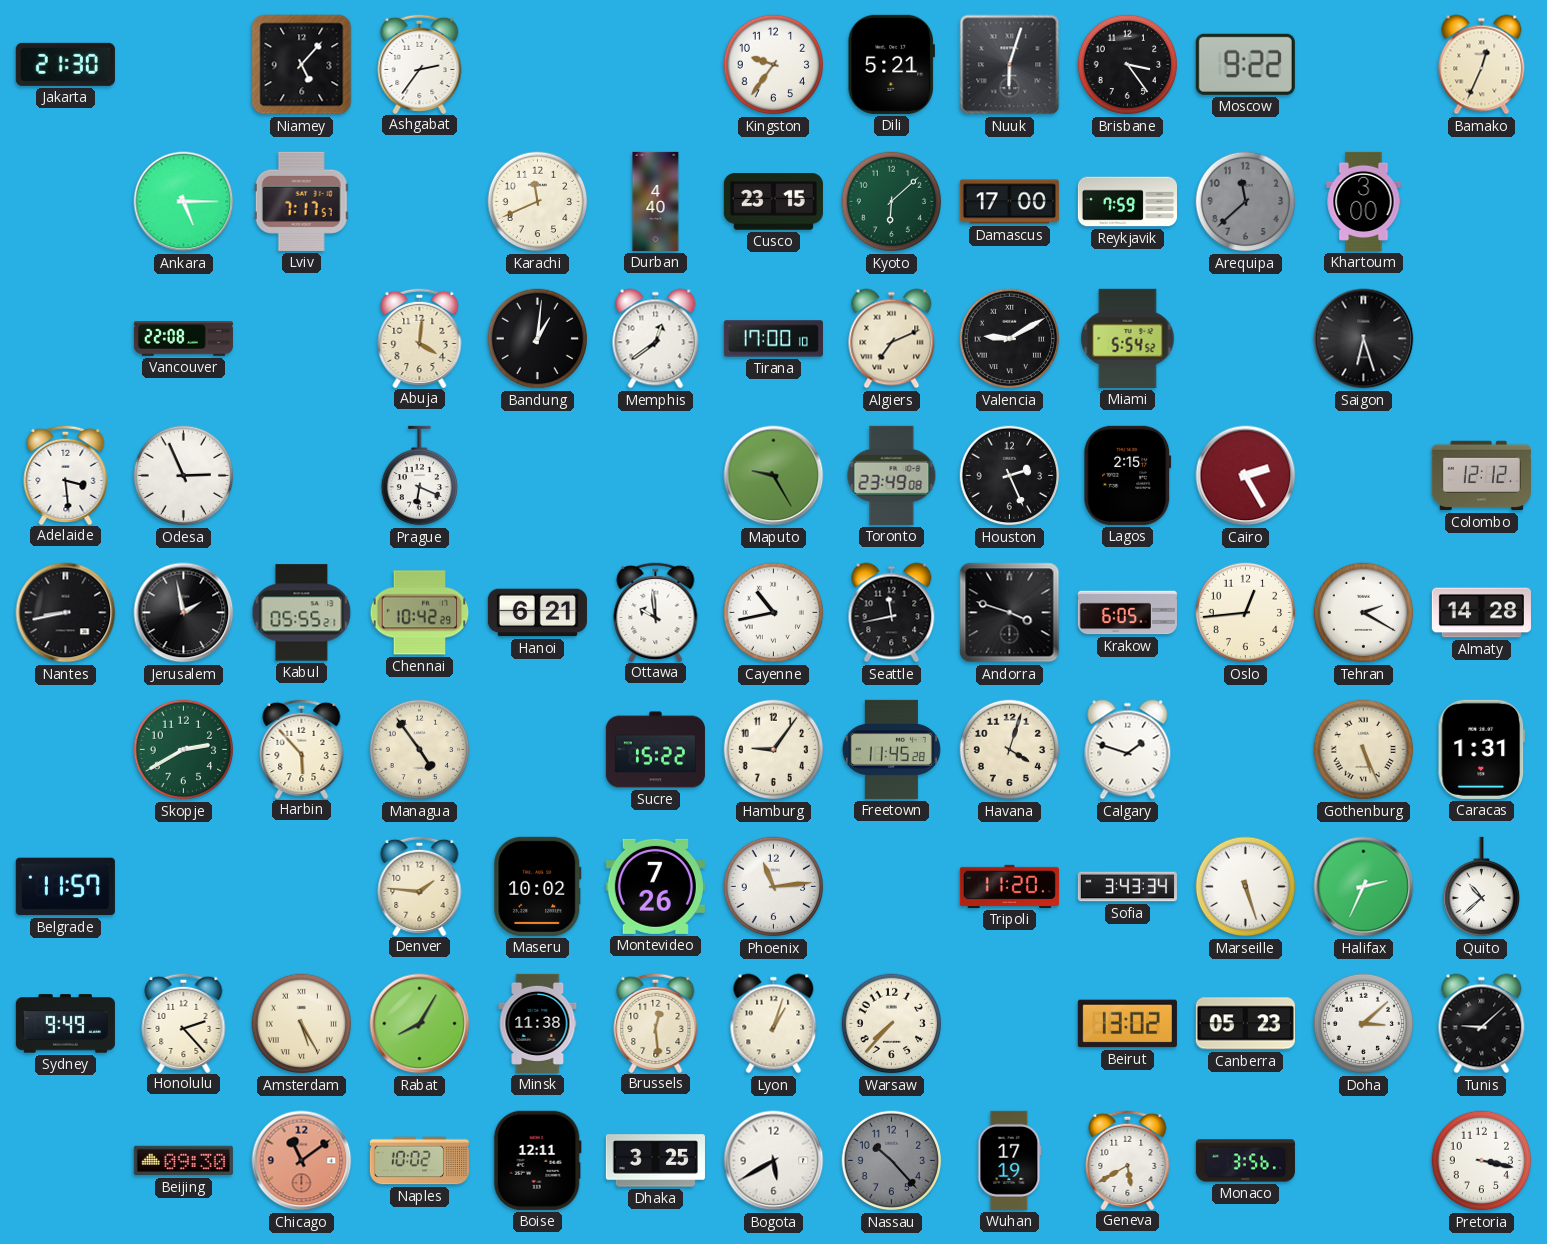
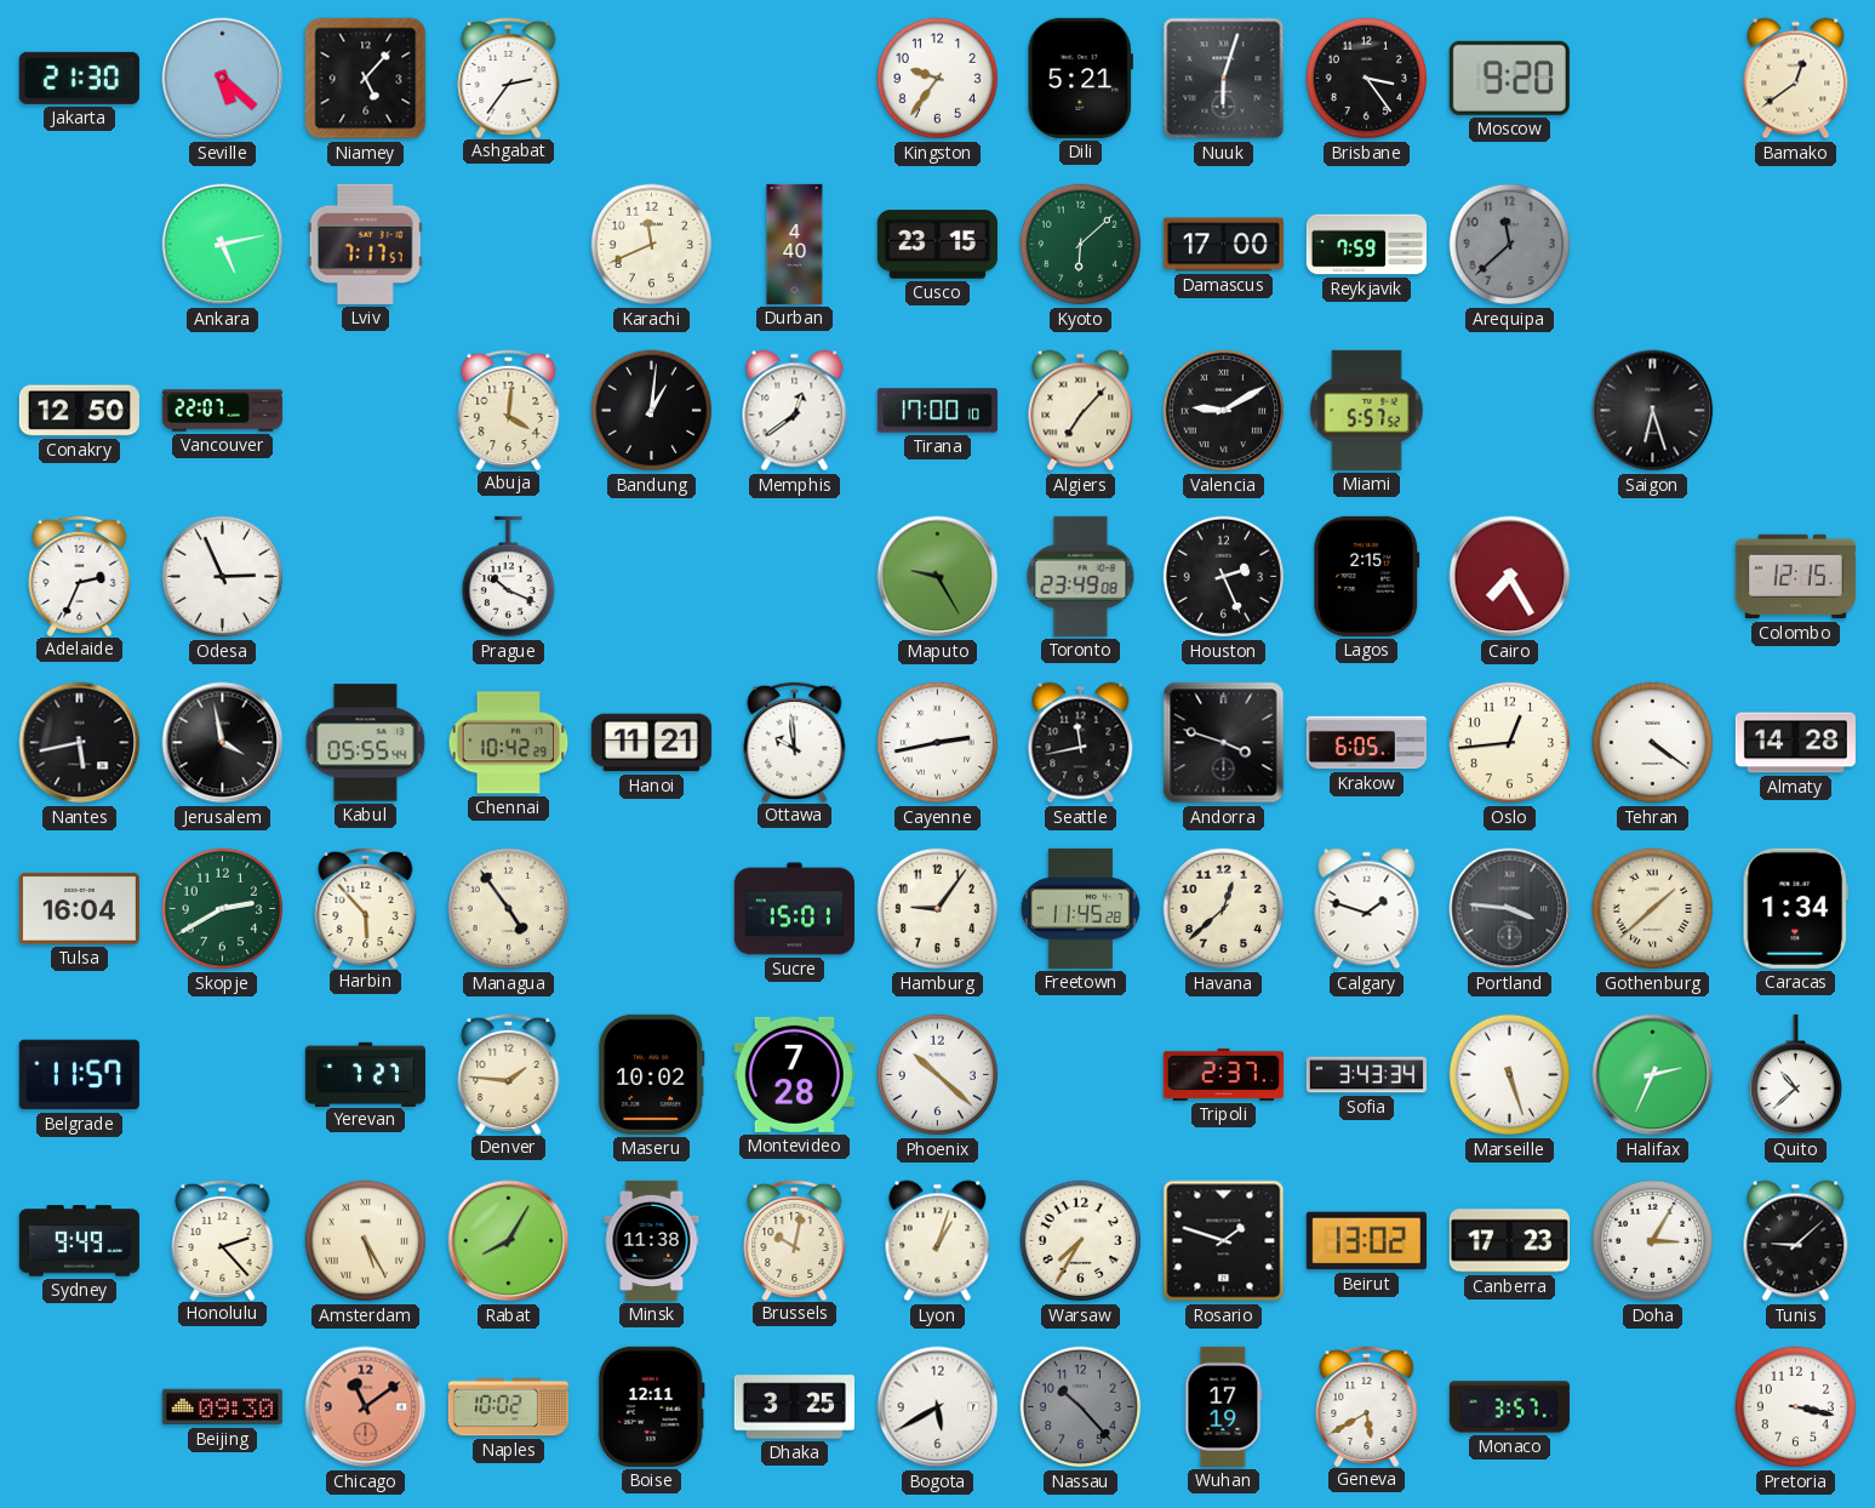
Seville: none -> 5:22
Moscow: 9:22 -> 9:20
Bamako: 12:34 -> 12:39
Ankara: 5:15 -> 5:13
Khartoum: 3:00 -> none
Conakry: none -> 12:50
Vancouver: 22:08 -> 22:07
Algiers: 7:11 -> 7:07
Miami: 5:54 -> 5:57
Adelaide: 3:29 -> 2:34
Prague: 6:19 -> 10:19
Cairo: 2:25 -> 7:25
Colombo: 12:12 -> 12:15
Nantes: 8:43 -> 5:43
Jerusalem: 1:58 -> 3:58
Kabul: 05:55:21 -> 05:55:44
Hanoi: 6:21 -> 11:21
Cayenne: 10:43 -> 2:43
Tehran: 2:20 -> 4:21
Tulsa: none -> 16:04
Sucre: 15:22 -> 15:01
Havana: 4:03 -> 12:38
Portland: none -> 3:46
Gothenburg: 5:26 -> 1:38
Caracas: 1:31 -> 1:34
Yerevan: none -> 7:27
Montevideo: 7:26 -> 7:28
Phoenix: 11:14 -> 10:22
Tripoli: 11:20 -> 2:37
Brussels: 12:29 -> 10:02
Warsaw: 7:37 -> 7:35
Rosario: none -> 1:48
Canberra: 05:23 -> 17:23
Doha: 3:08 -> 3:05
Monaco: 3:56 -> 3:57
